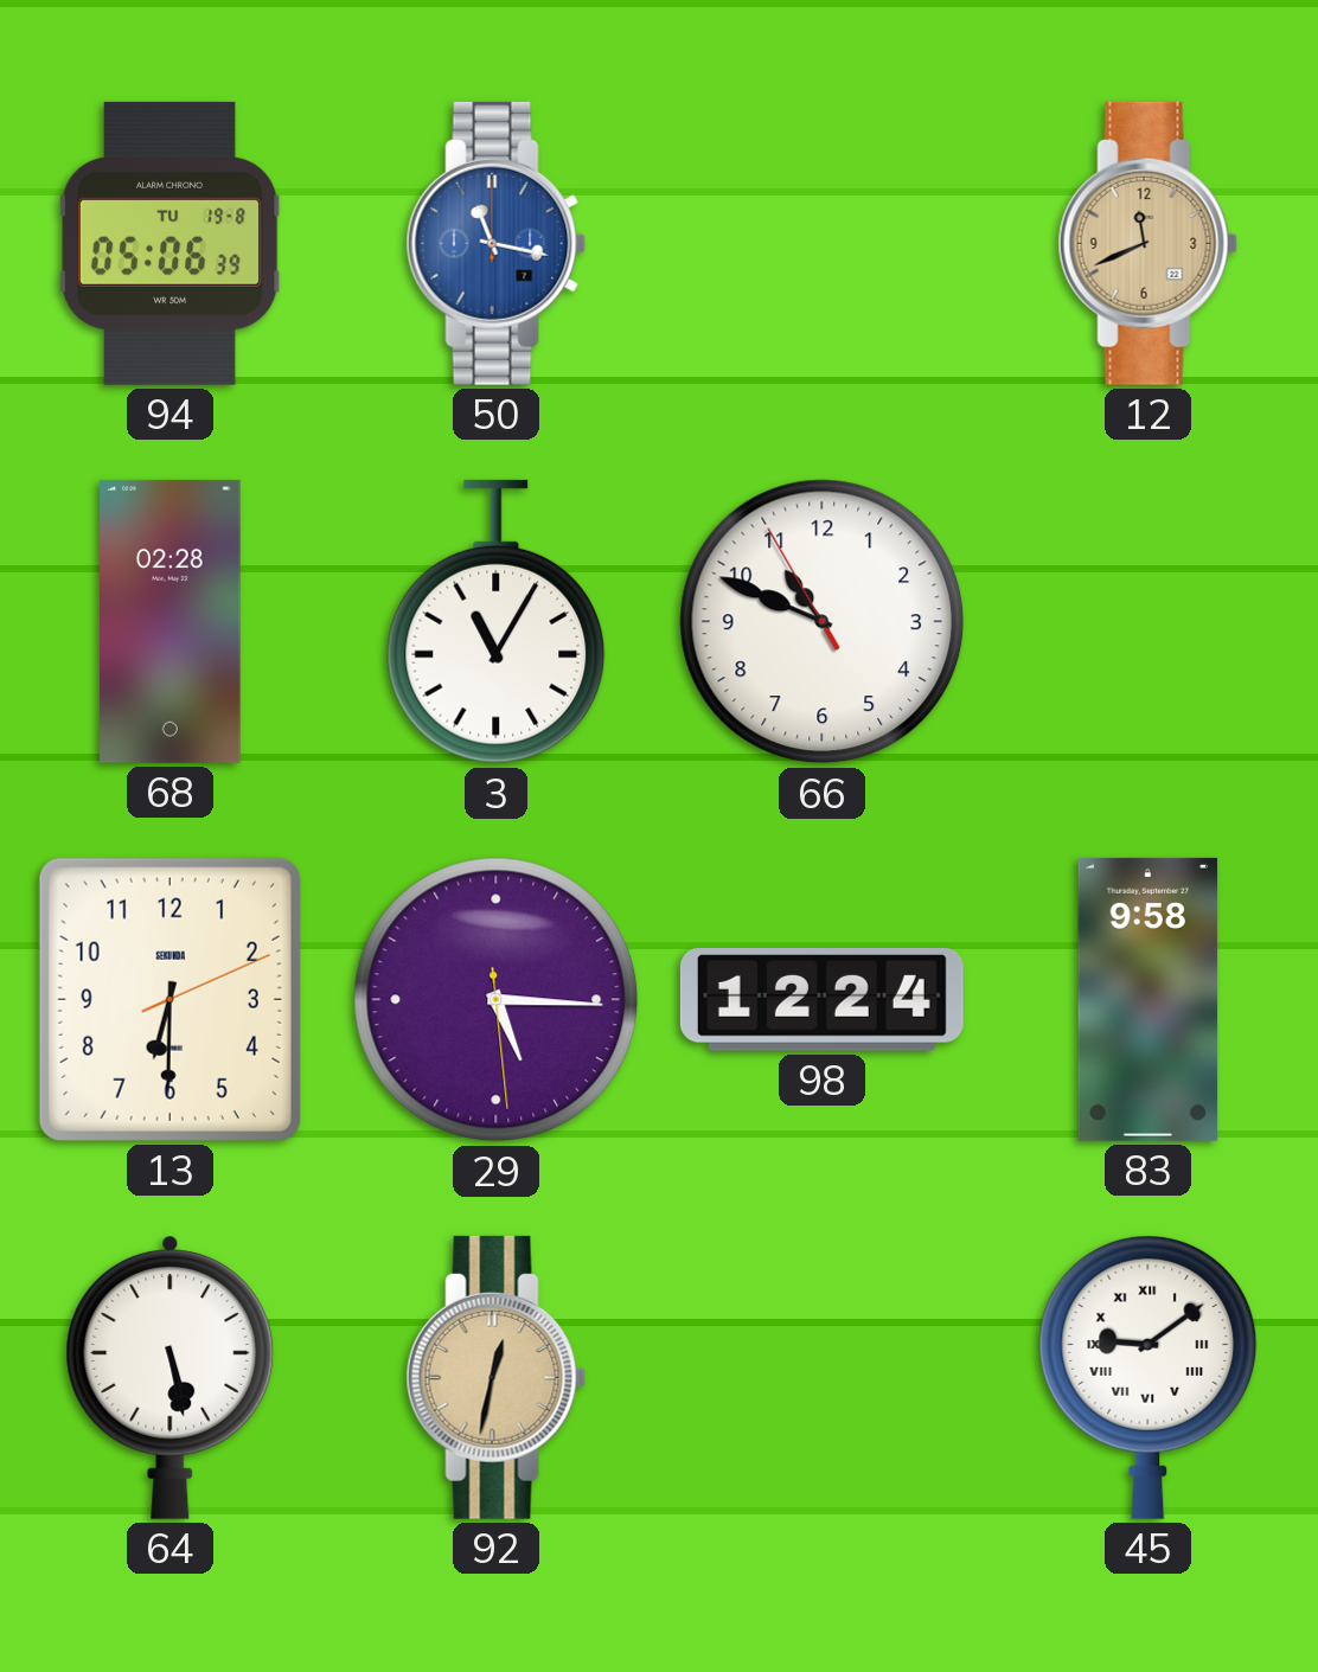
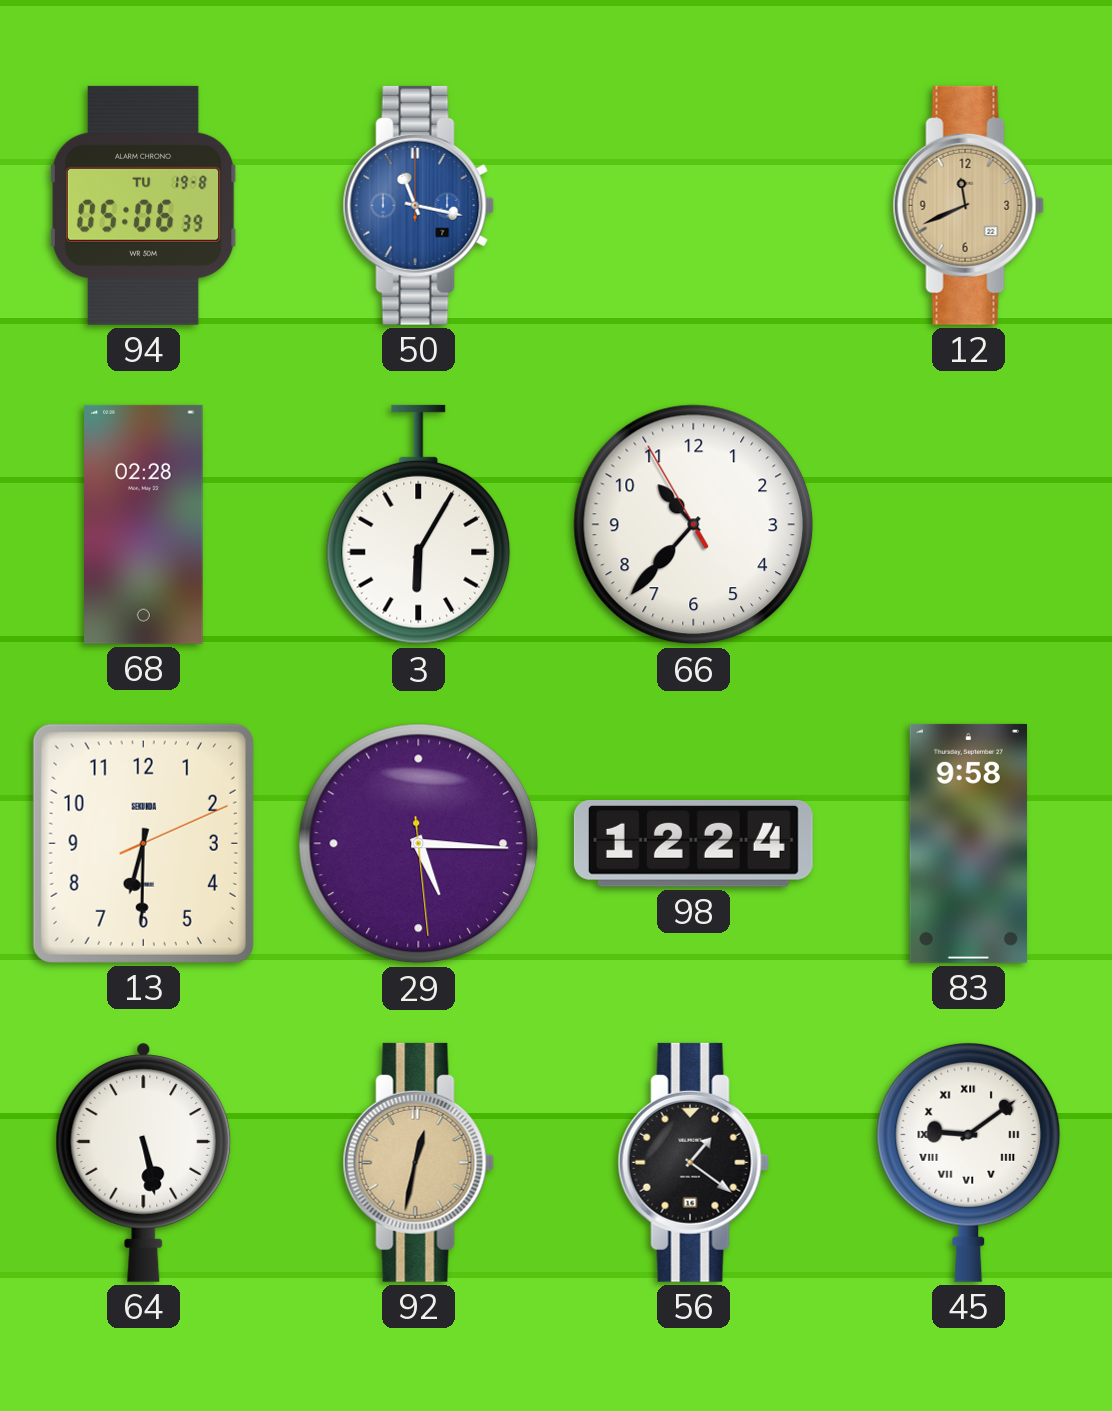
3: 11:05 -> 6:05
66: 10:48 -> 10:36
56: none -> 1:21
